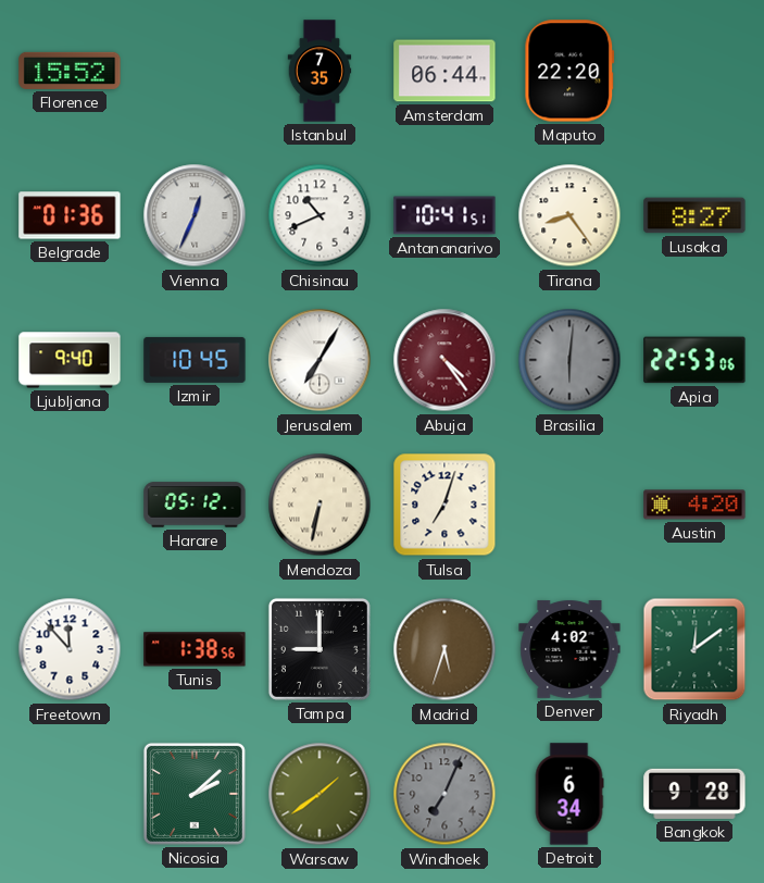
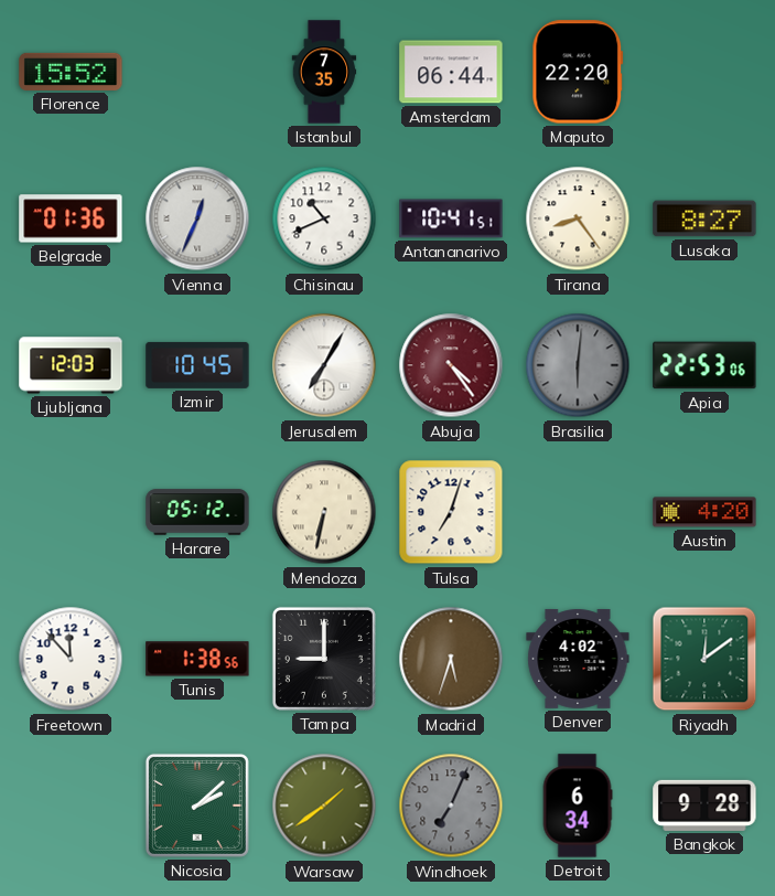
Ljubljana: 9:40 -> 12:03
